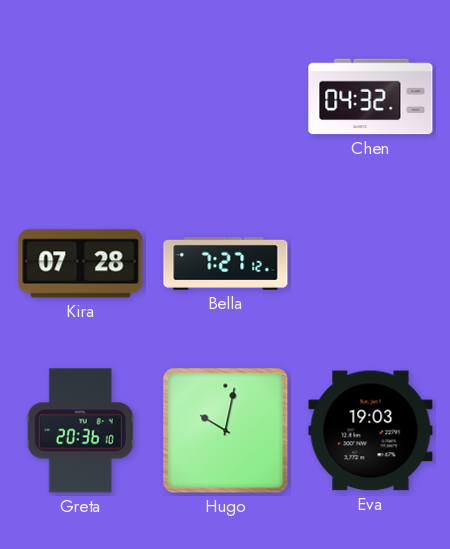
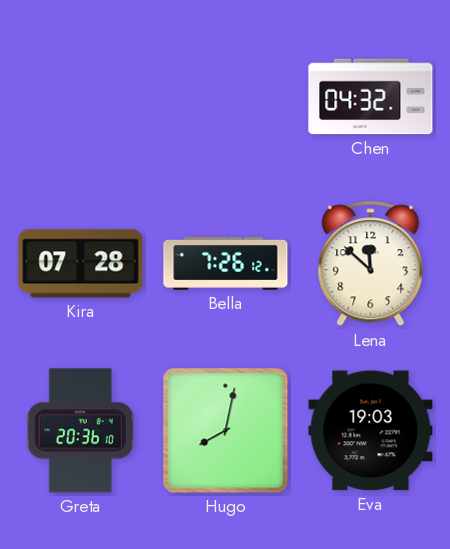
Bella: 7:27 -> 7:26
Lena: none -> 11:52
Hugo: 10:02 -> 8:02
